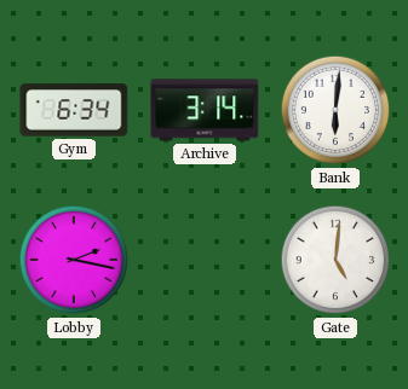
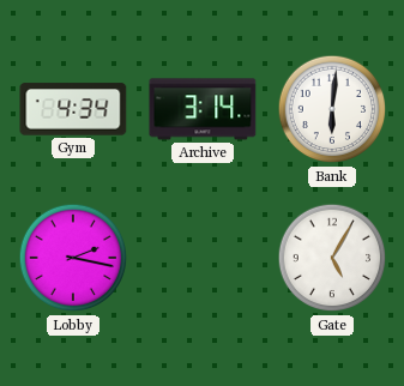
Gym: 6:34 -> 4:34
Gate: 5:01 -> 5:05
